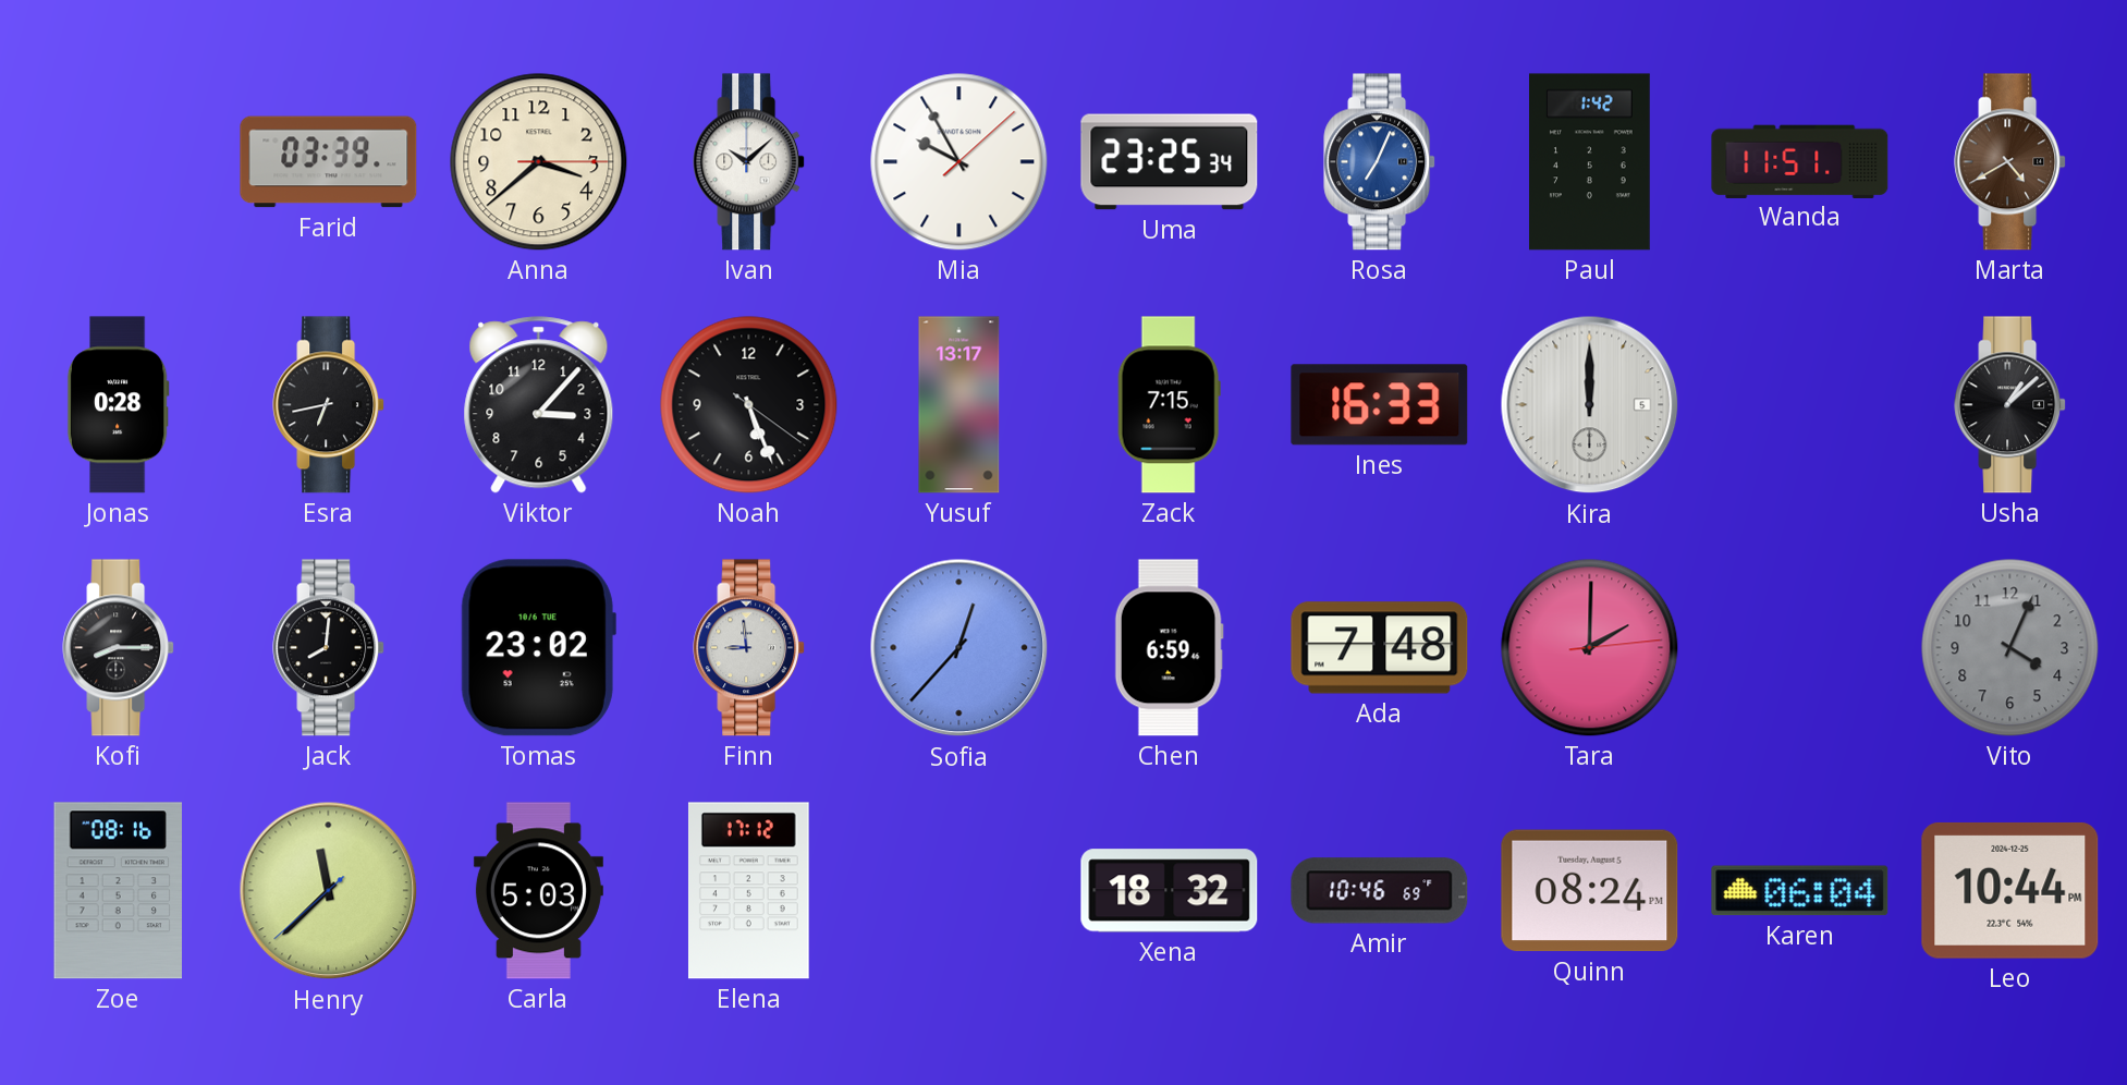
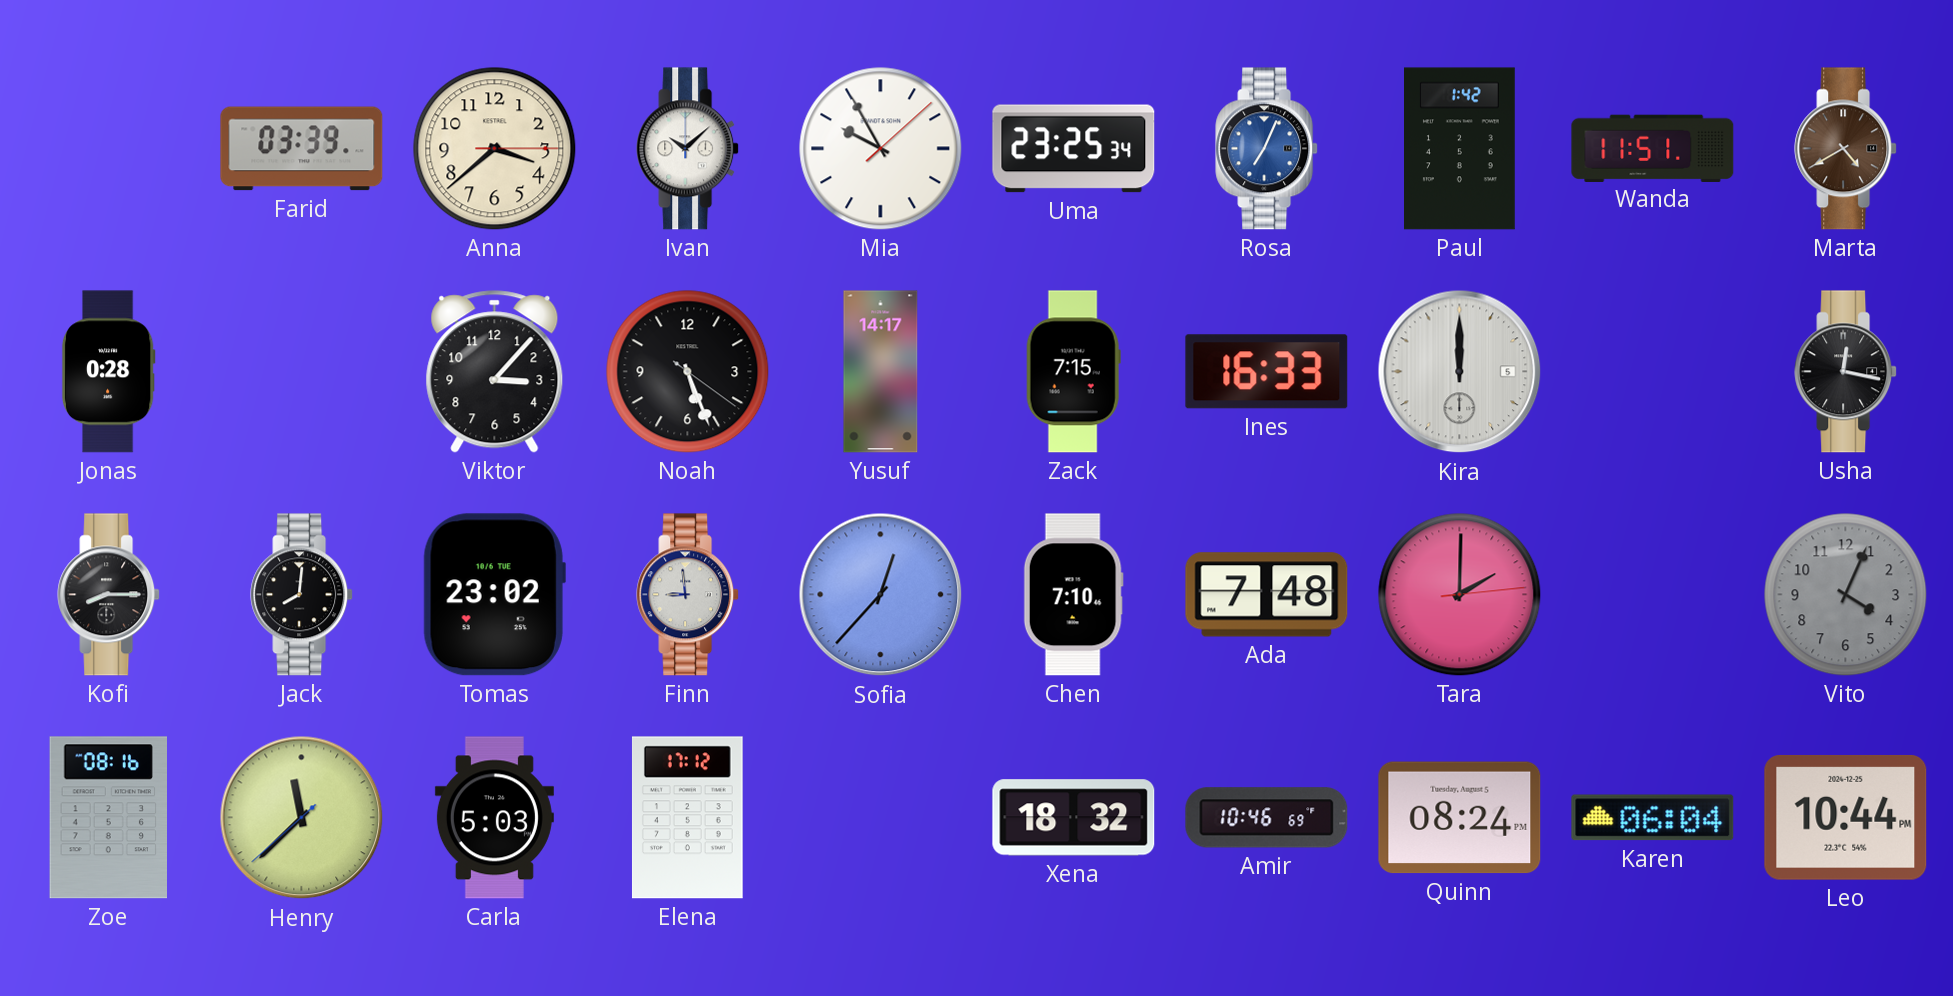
Esra: 6:43 -> none
Yusuf: 13:17 -> 14:17
Usha: 1:08 -> 12:17
Chen: 6:59 -> 7:10
